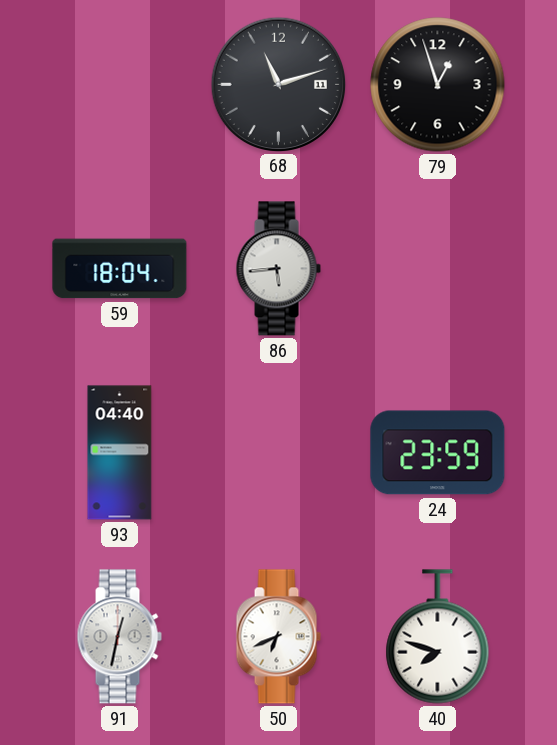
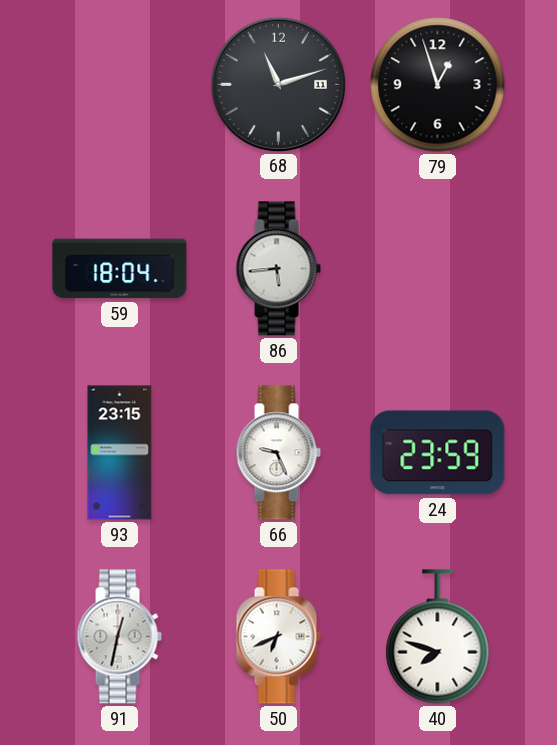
93: 04:40 -> 23:15
66: none -> 9:26
